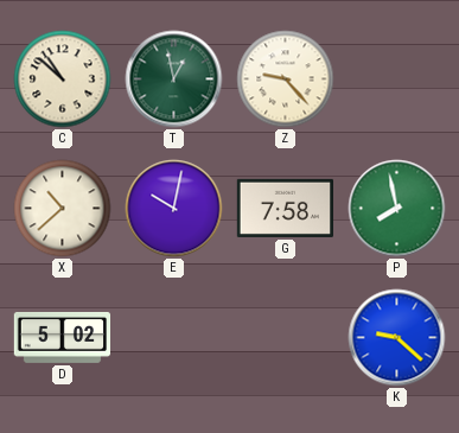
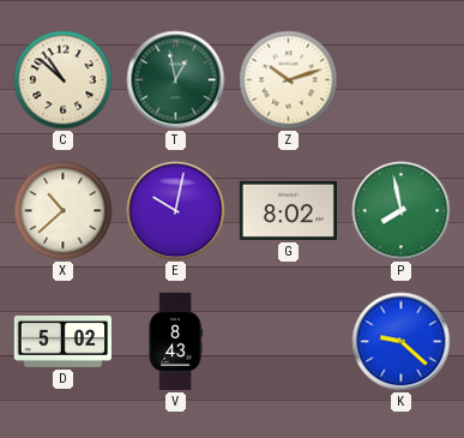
Z: 9:23 -> 10:12
G: 7:58 -> 8:02
V: none -> 8:43
